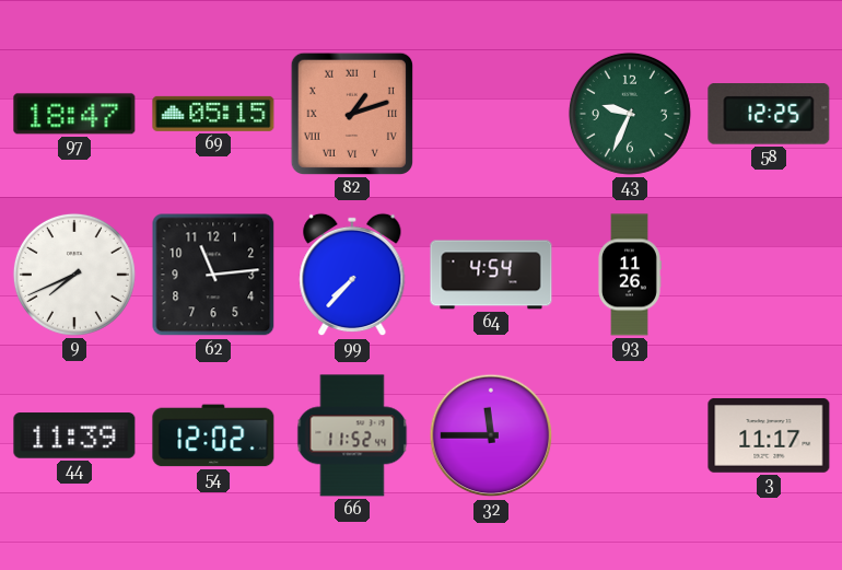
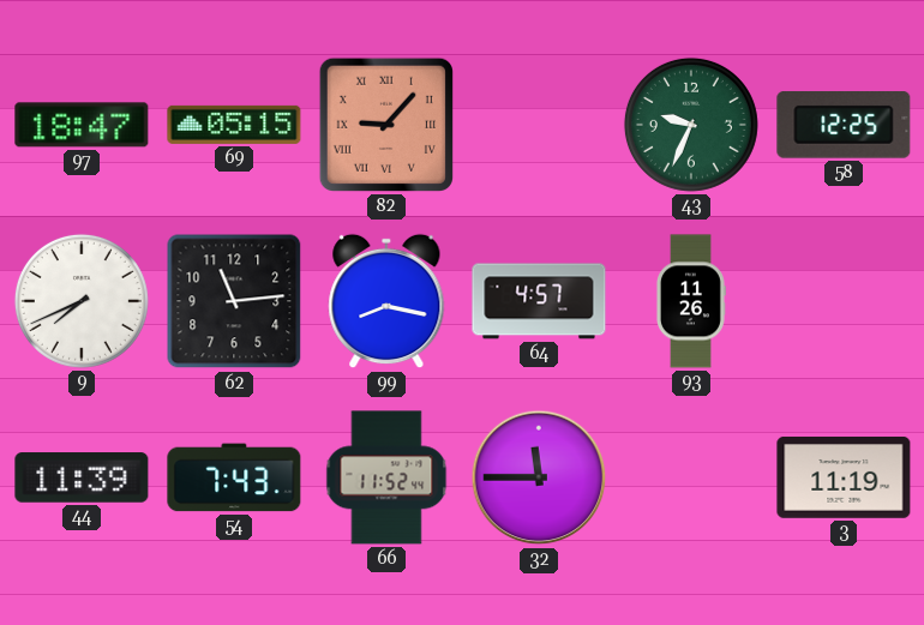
82: 1:12 -> 9:07
99: 7:37 -> 8:17
64: 4:54 -> 4:57
54: 12:02 -> 7:43
3: 11:17 -> 11:19
